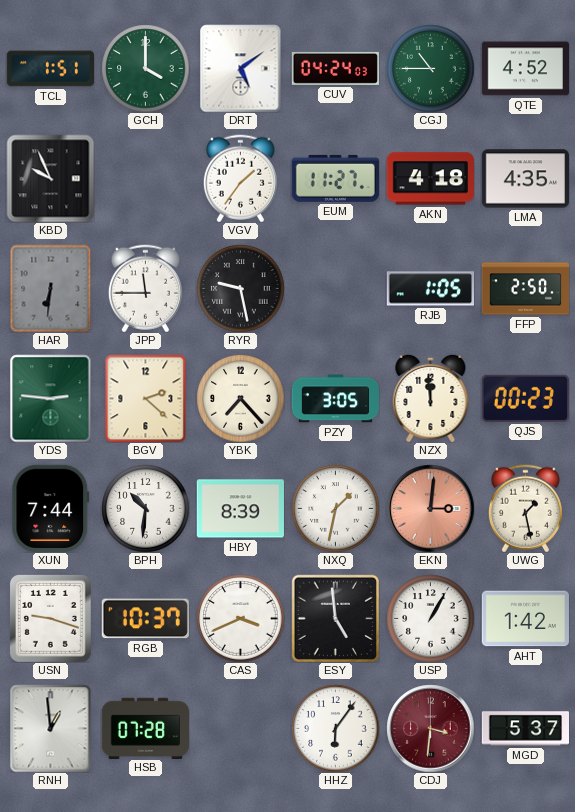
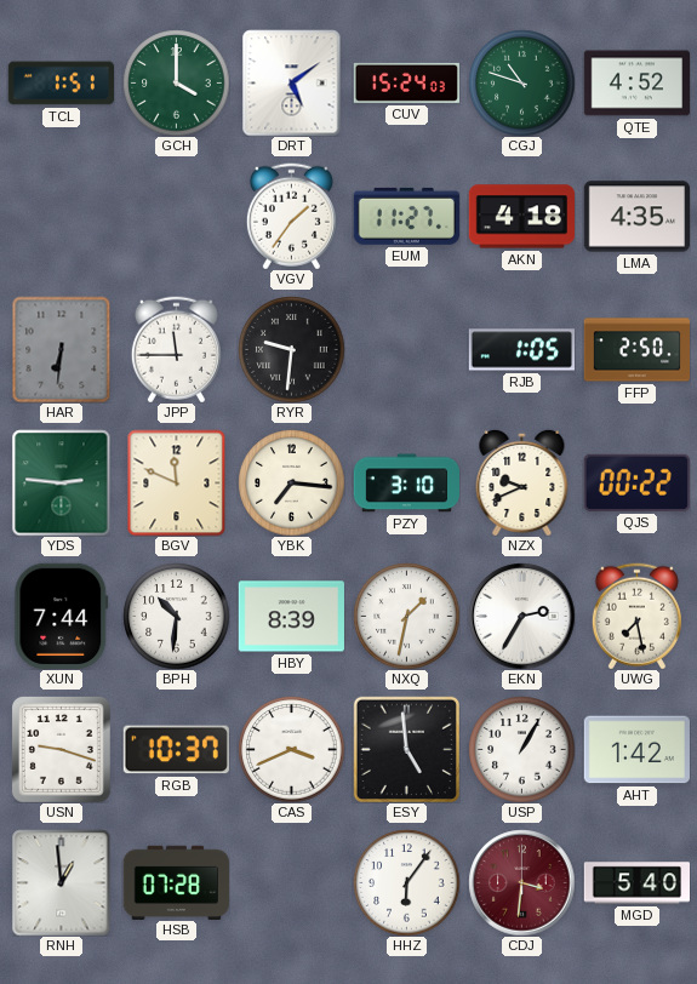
CUV: 04:24 -> 15:24
CGJ: 10:45 -> 10:48
KBD: 9:56 -> none
RYR: 9:28 -> 9:31
BGV: 2:22 -> 11:49
YBK: 7:23 -> 7:16
PZY: 3:05 -> 3:10
NZX: 11:59 -> 9:41
QJS: 00:23 -> 00:22
EKN: 3:01 -> 2:35
EKN dial: salmon -> white
UWG: 1:28 -> 7:28
MGD: 5:37 -> 5:40
